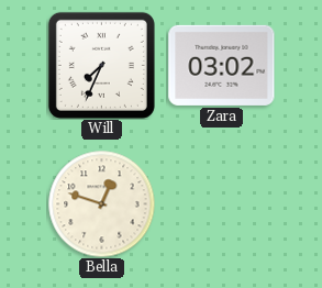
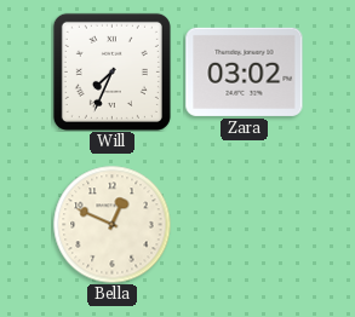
Bella: 12:48 -> 12:49
